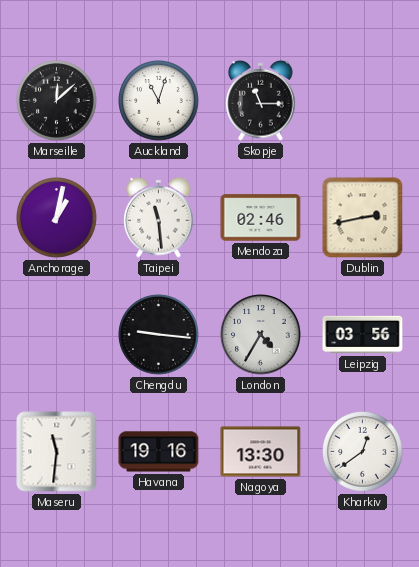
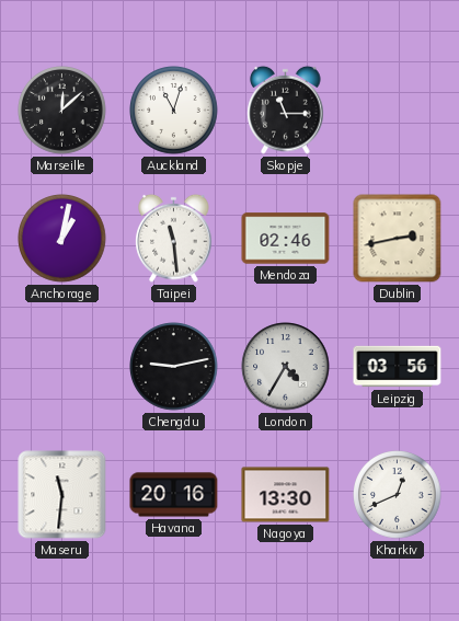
Chengdu: 9:16 -> 9:13
Havana: 19:16 -> 20:16
Kharkiv: 12:39 -> 12:41
